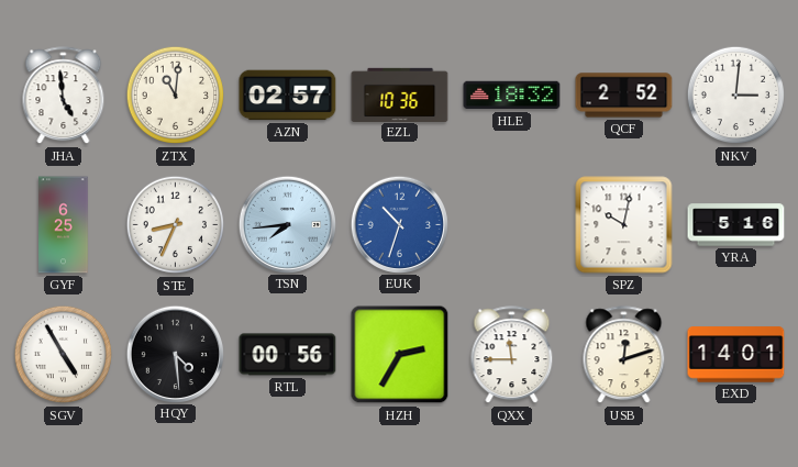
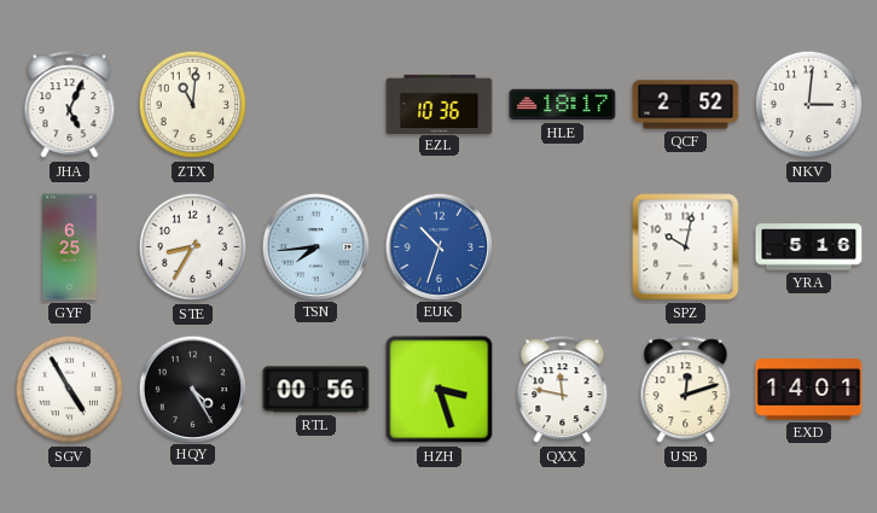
JHA: 4:59 -> 5:04
AZN: 02:57 -> none
HLE: 18:32 -> 18:17
STE: 8:34 -> 8:35
HQY: 4:29 -> 4:25
HZH: 2:35 -> 3:27
QXX: 11:45 -> 11:47
